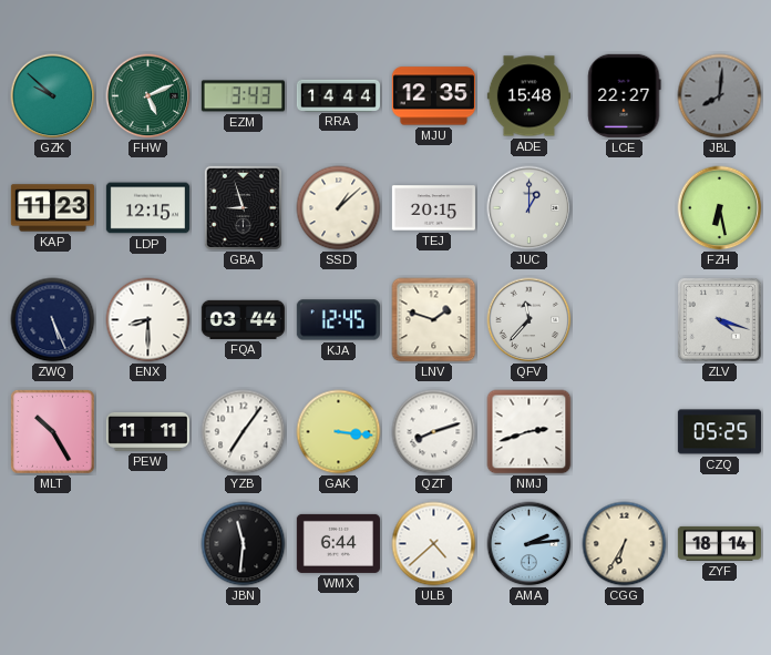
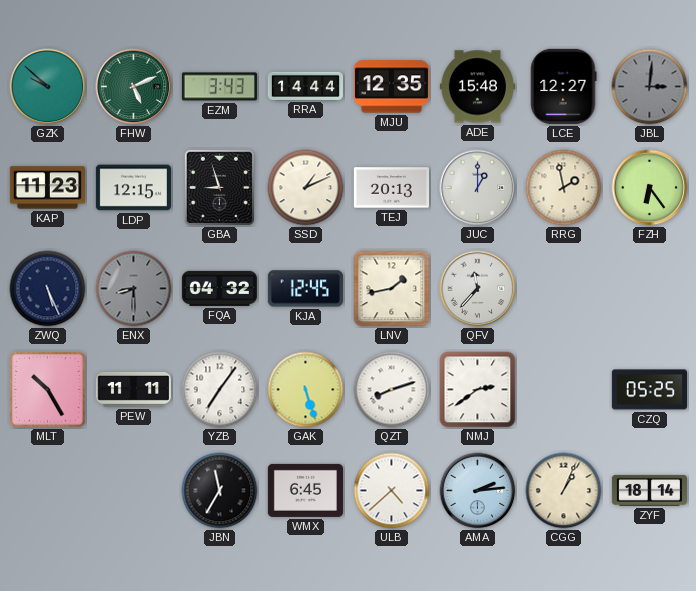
LCE: 22:27 -> 12:27
JBL: 8:01 -> 3:01
SSD: 1:08 -> 1:11
TEJ: 20:15 -> 20:13
RRG: none -> 1:58
FZH: 6:28 -> 6:24
ENX dial: white -> grey
FQA: 03:44 -> 04:32
LNV: 1:48 -> 1:43
ZLV: 4:18 -> none
GAK: 3:16 -> 5:27
NMJ: 2:42 -> 2:39
JBN: 11:31 -> 11:35
WMX: 6:44 -> 6:45
CGG: 6:35 -> 1:04
